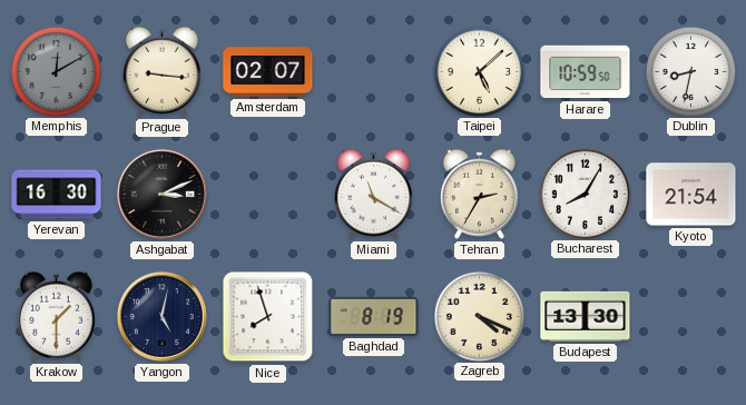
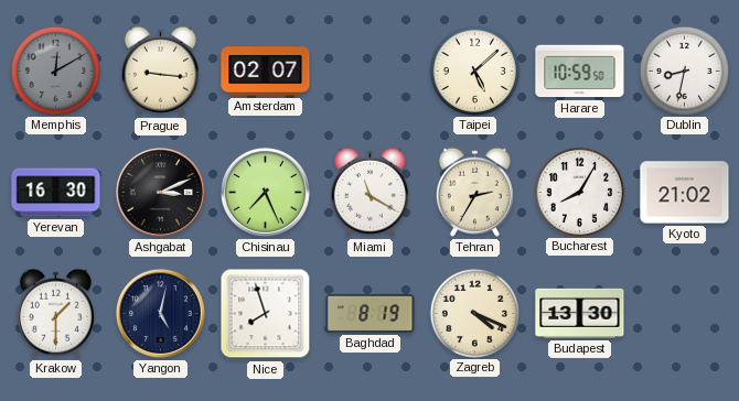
Chisinau: none -> 7:26
Kyoto: 21:54 -> 21:02
